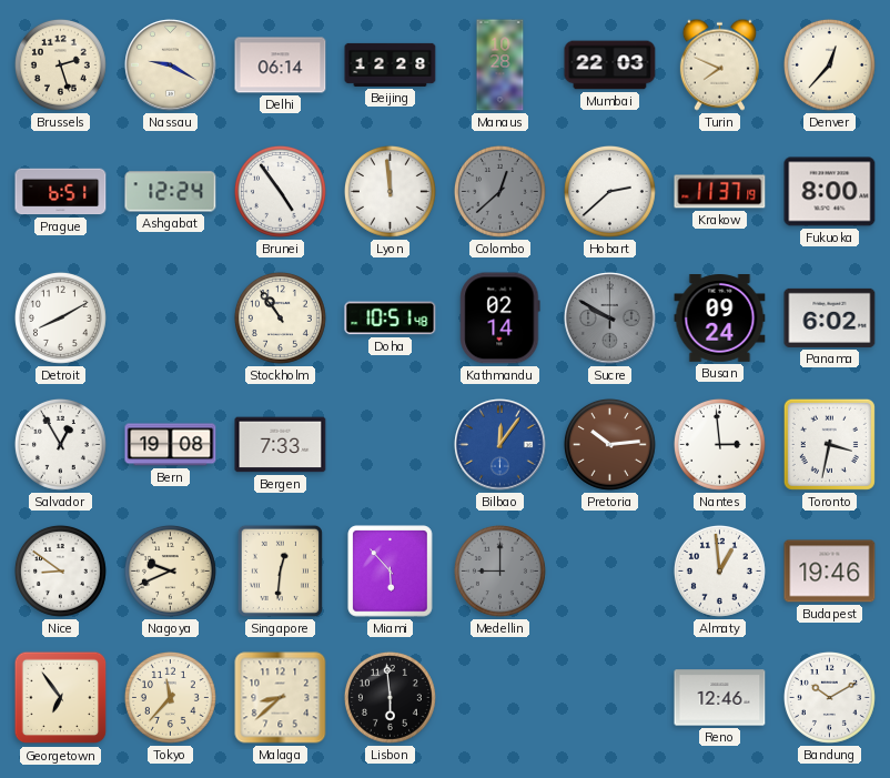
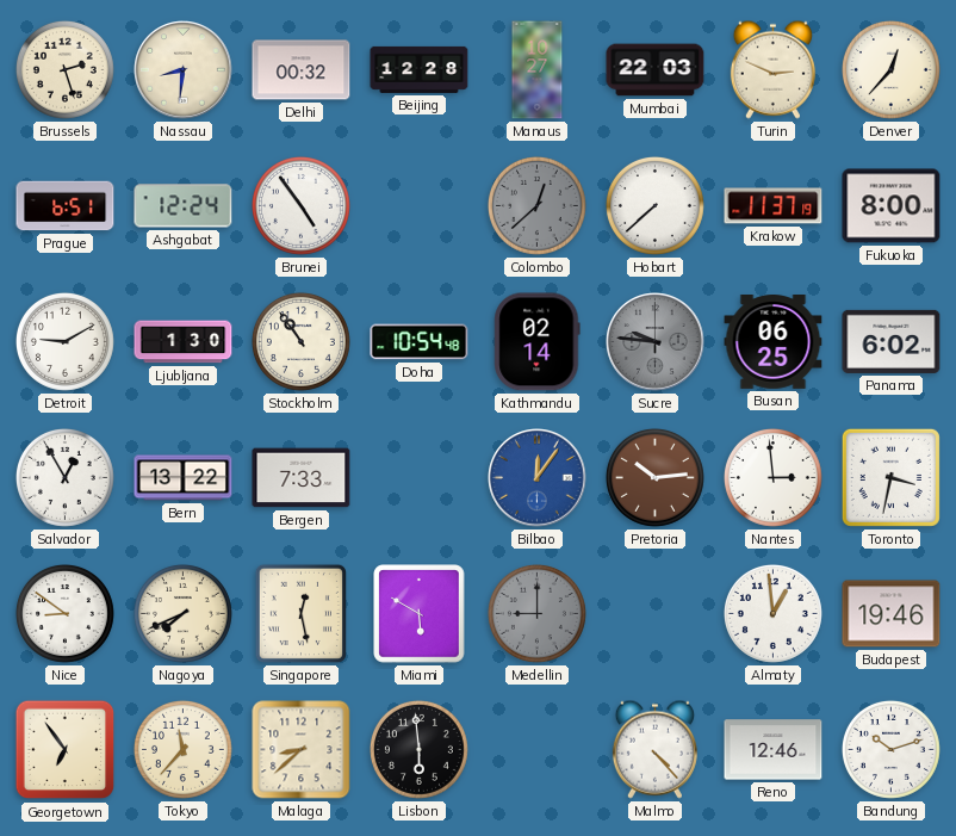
Nassau: 9:20 -> 8:31
Delhi: 06:14 -> 00:32
Manaus: 10:28 -> 10:27
Turin: 7:49 -> 2:49
Lyon: 11:59 -> none
Hobart: 2:38 -> 7:38
Detroit: 8:10 -> 9:10
Ljubljana: none -> 1:30
Doha: 10:51 -> 10:54
Sucre: 9:50 -> 9:46
Busan: 09:24 -> 06:25
Bern: 19:08 -> 13:22
Nagoya: 9:41 -> 7:41
Singapore: 12:31 -> 12:28
Miami: 5:53 -> 5:50
Malmo: none -> 4:23
Bandung: 10:10 -> 10:12
